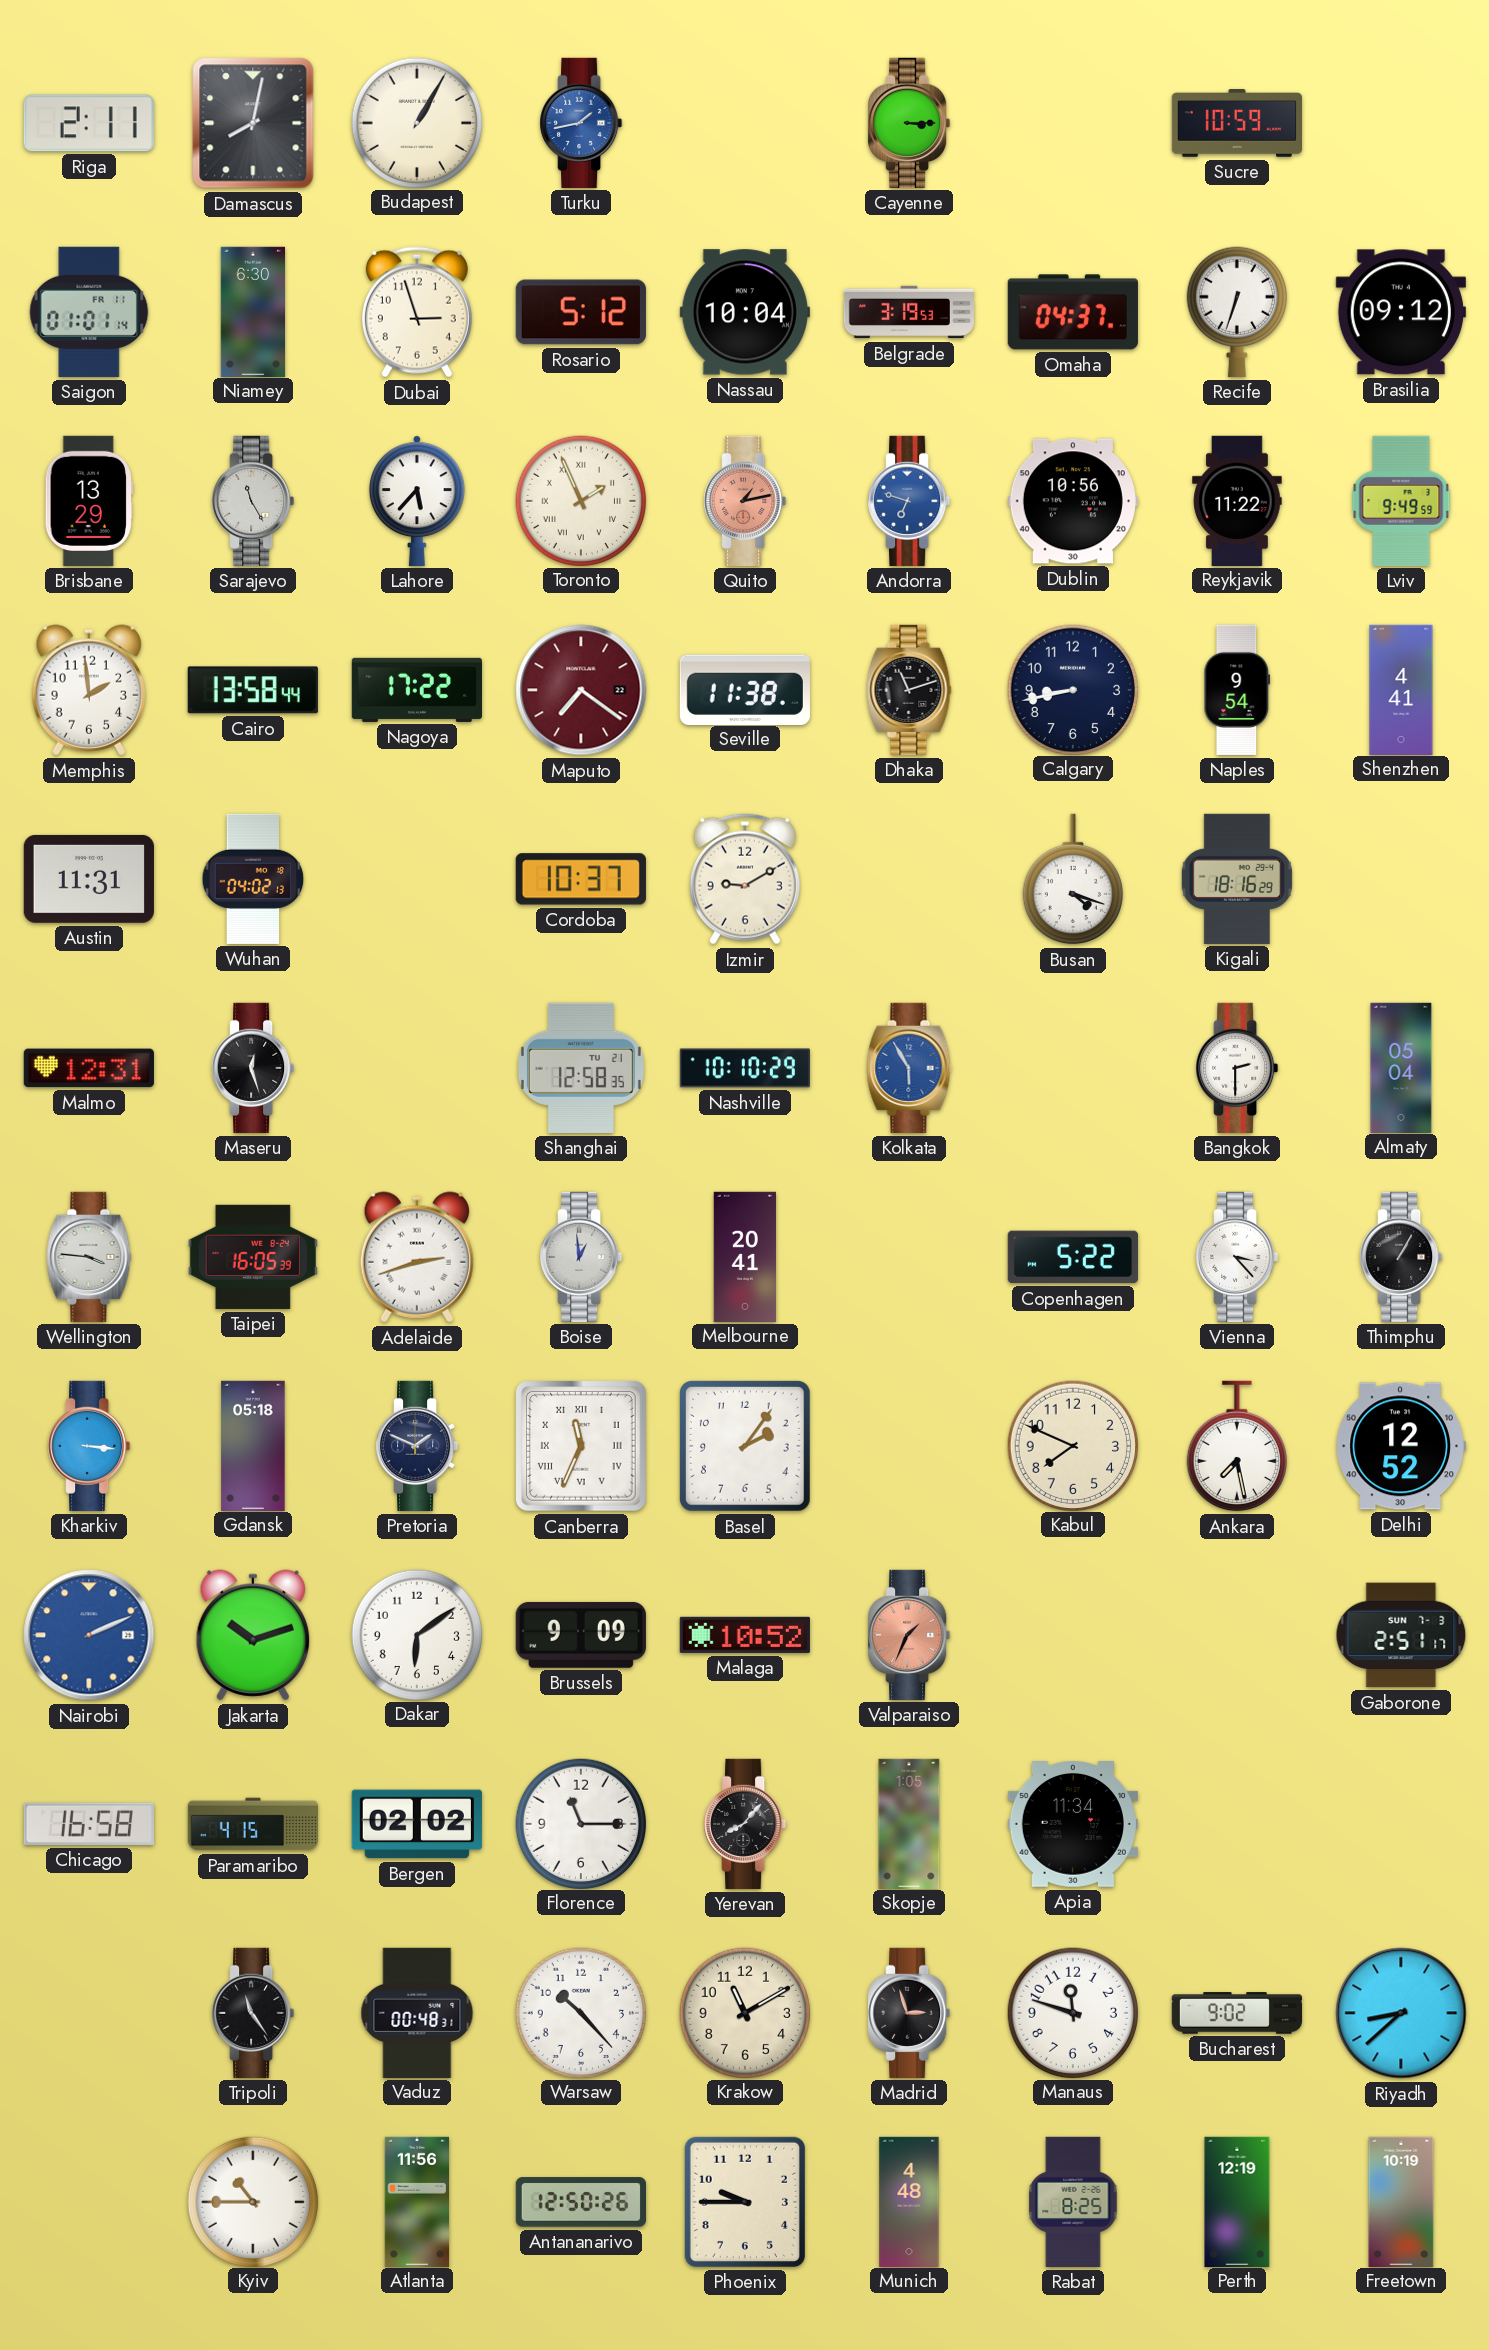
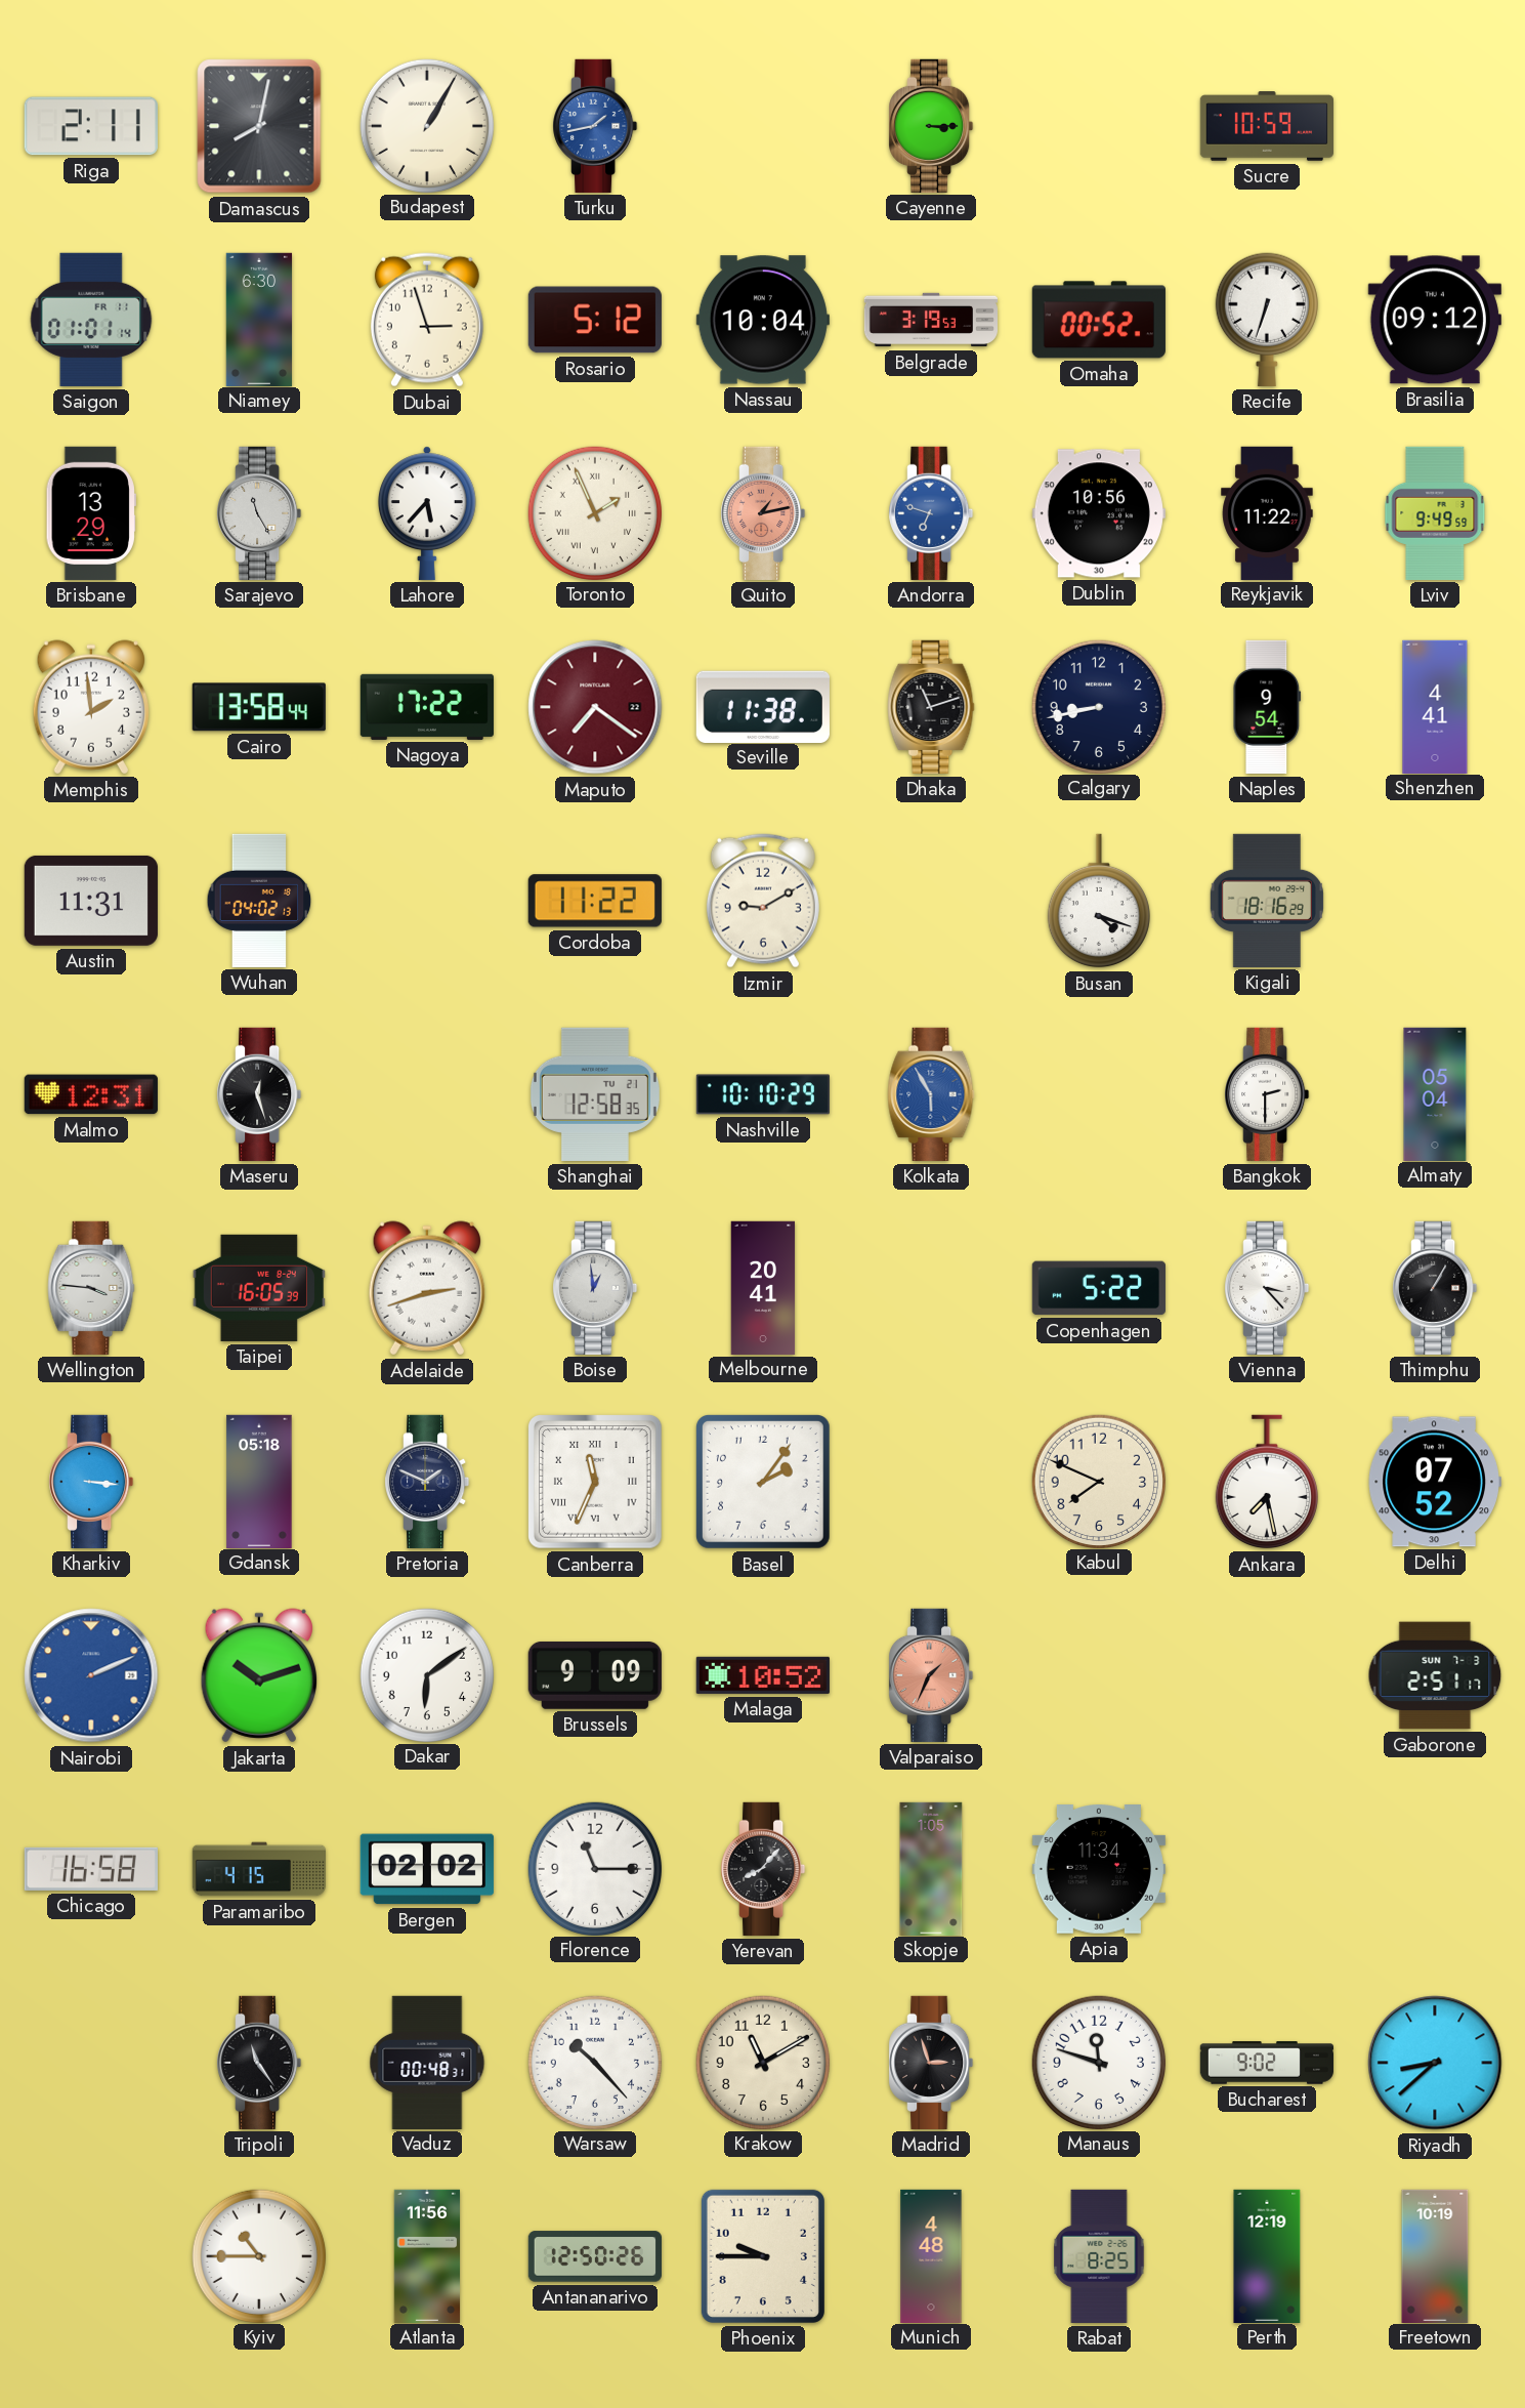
Omaha: 04:37 -> 00:52
Cordoba: 10:37 -> 11:22
Delhi: 12:52 -> 07:52
